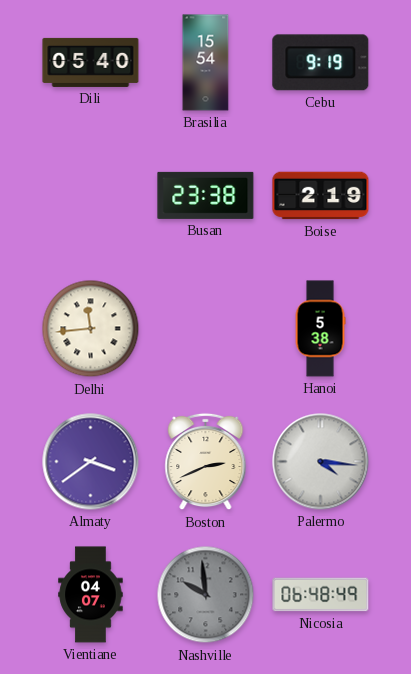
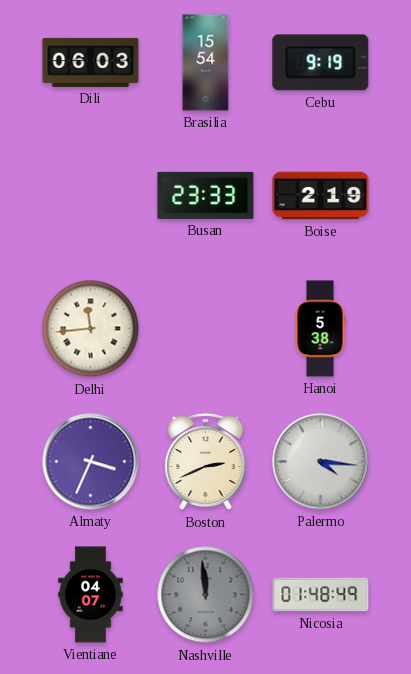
Dili: 05:40 -> 06:03
Busan: 23:38 -> 23:33
Almaty: 3:39 -> 3:34
Nashville: 9:59 -> 11:59
Nicosia: 06:48 -> 01:48
